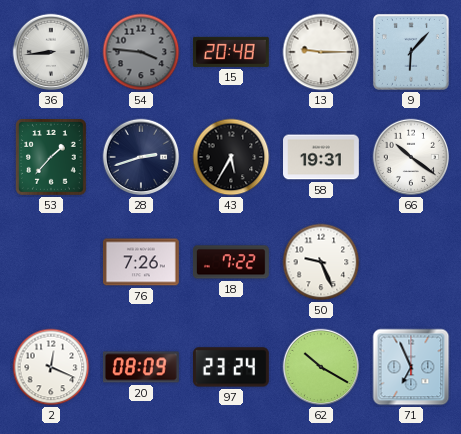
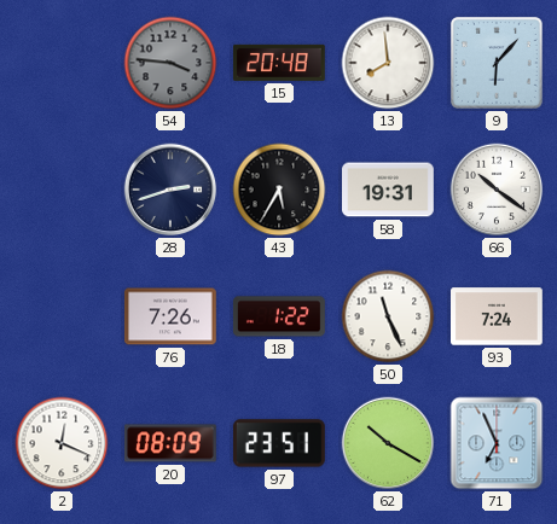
36: 8:44 -> none
13: 9:15 -> 7:59
53: 1:37 -> none
18: 7:22 -> 1:22
50: 9:26 -> 11:26
93: none -> 7:24
97: 23:24 -> 23:51
